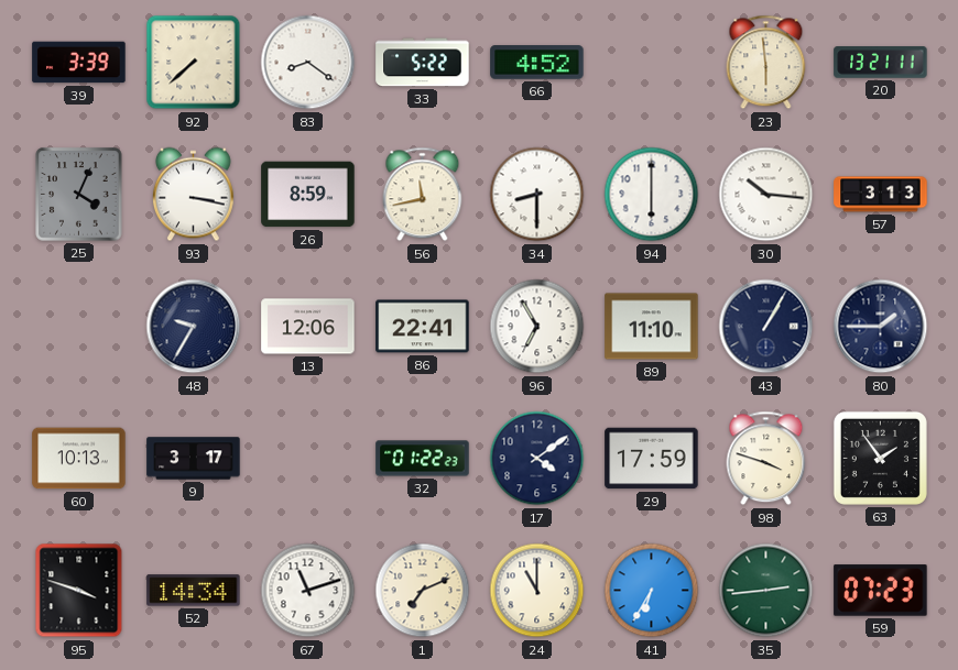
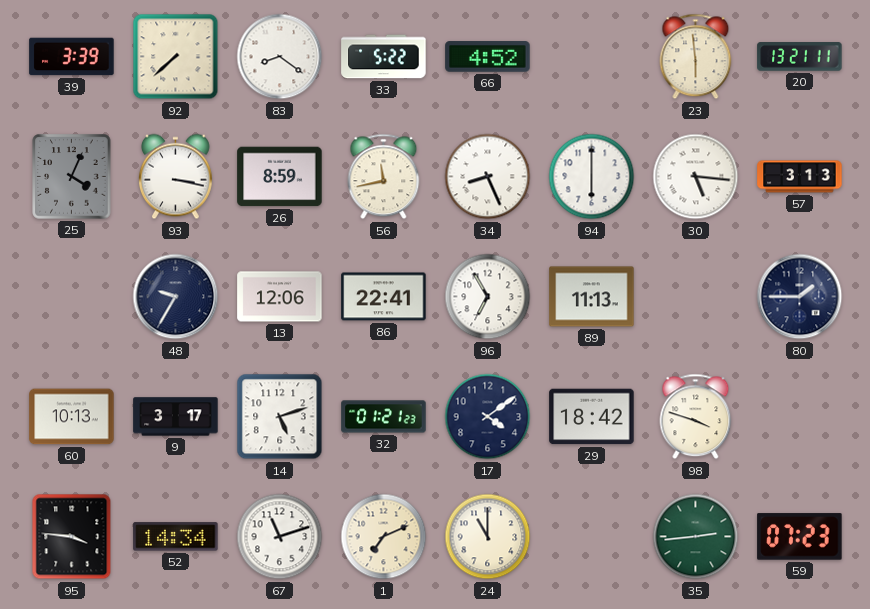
34: 8:30 -> 8:26
30: 10:16 -> 5:16
89: 11:10 -> 11:13
43: 1:05 -> none
14: none -> 5:12
32: 01:22 -> 01:21
29: 17:59 -> 18:42
63: 1:54 -> none
95: 3:48 -> 3:46
41: 6:35 -> none
